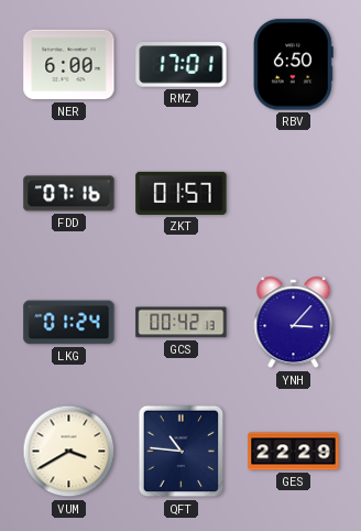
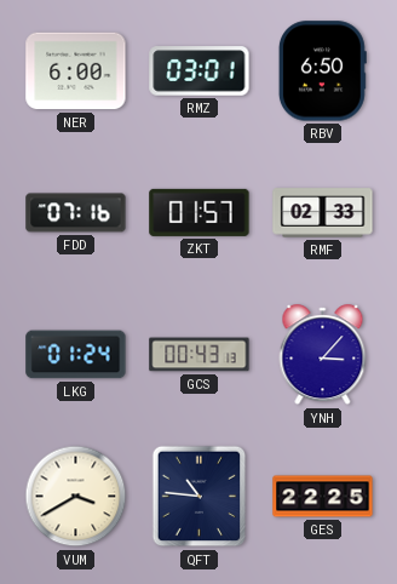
RMZ: 17:01 -> 03:01
RMF: none -> 02:33
GCS: 00:42 -> 00:43
GES: 22:29 -> 22:25
